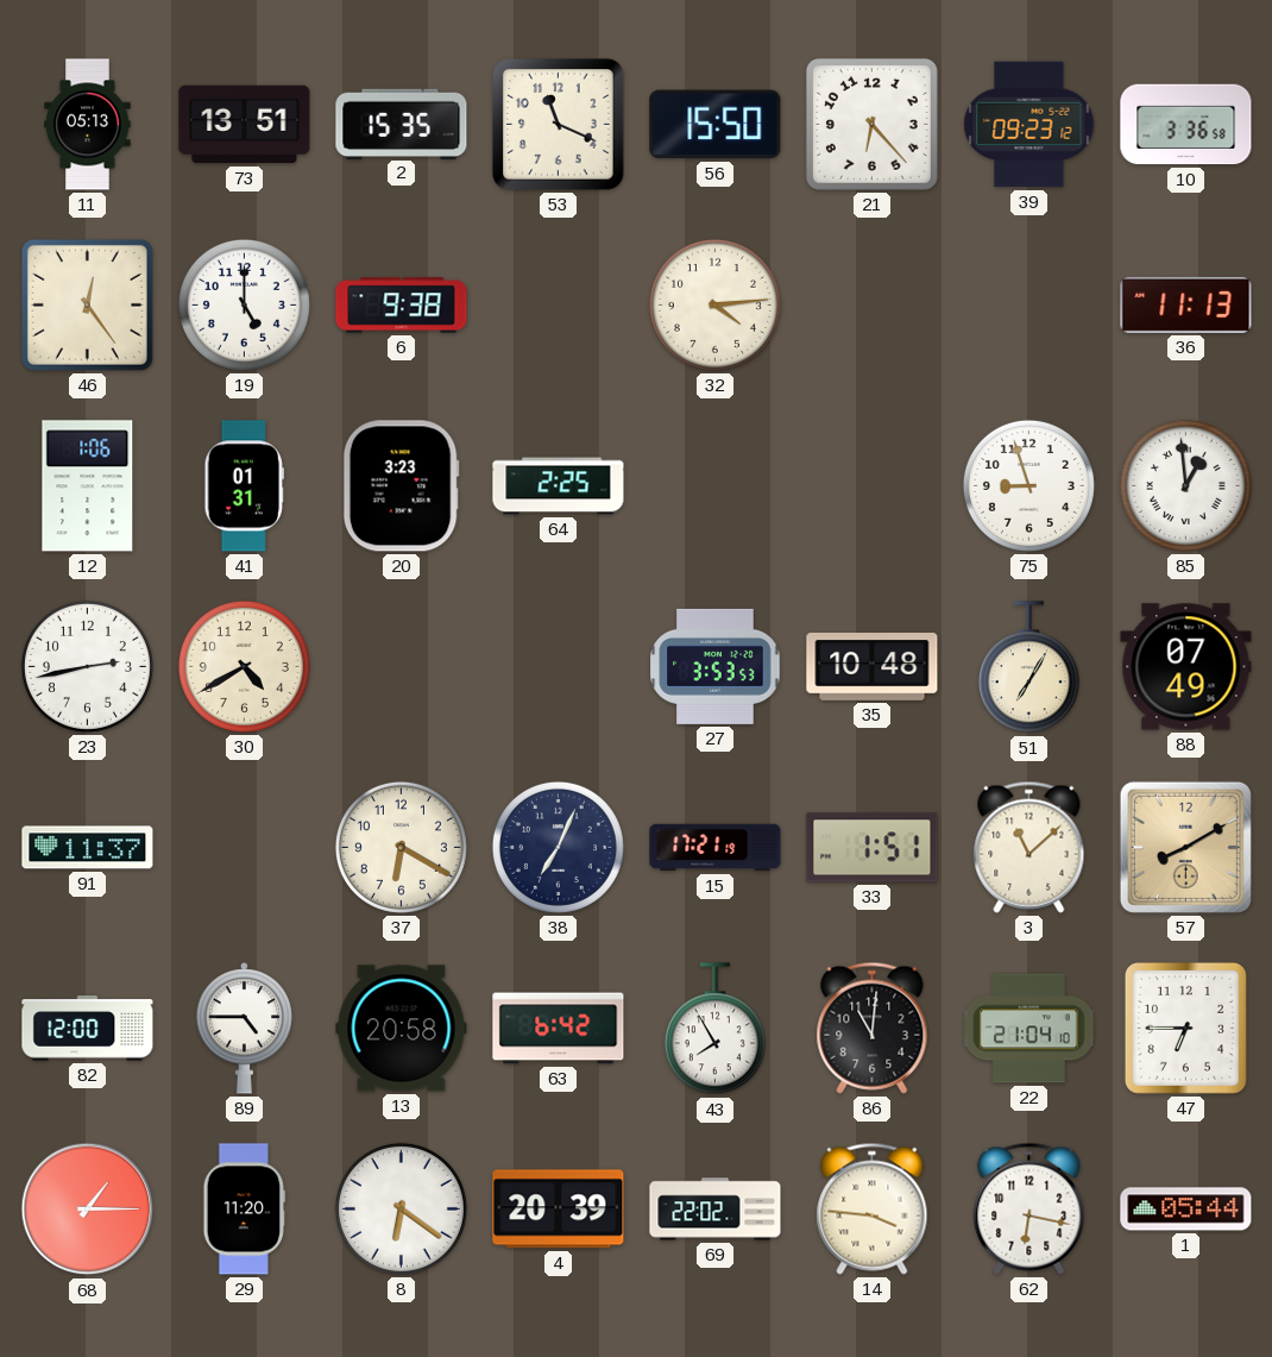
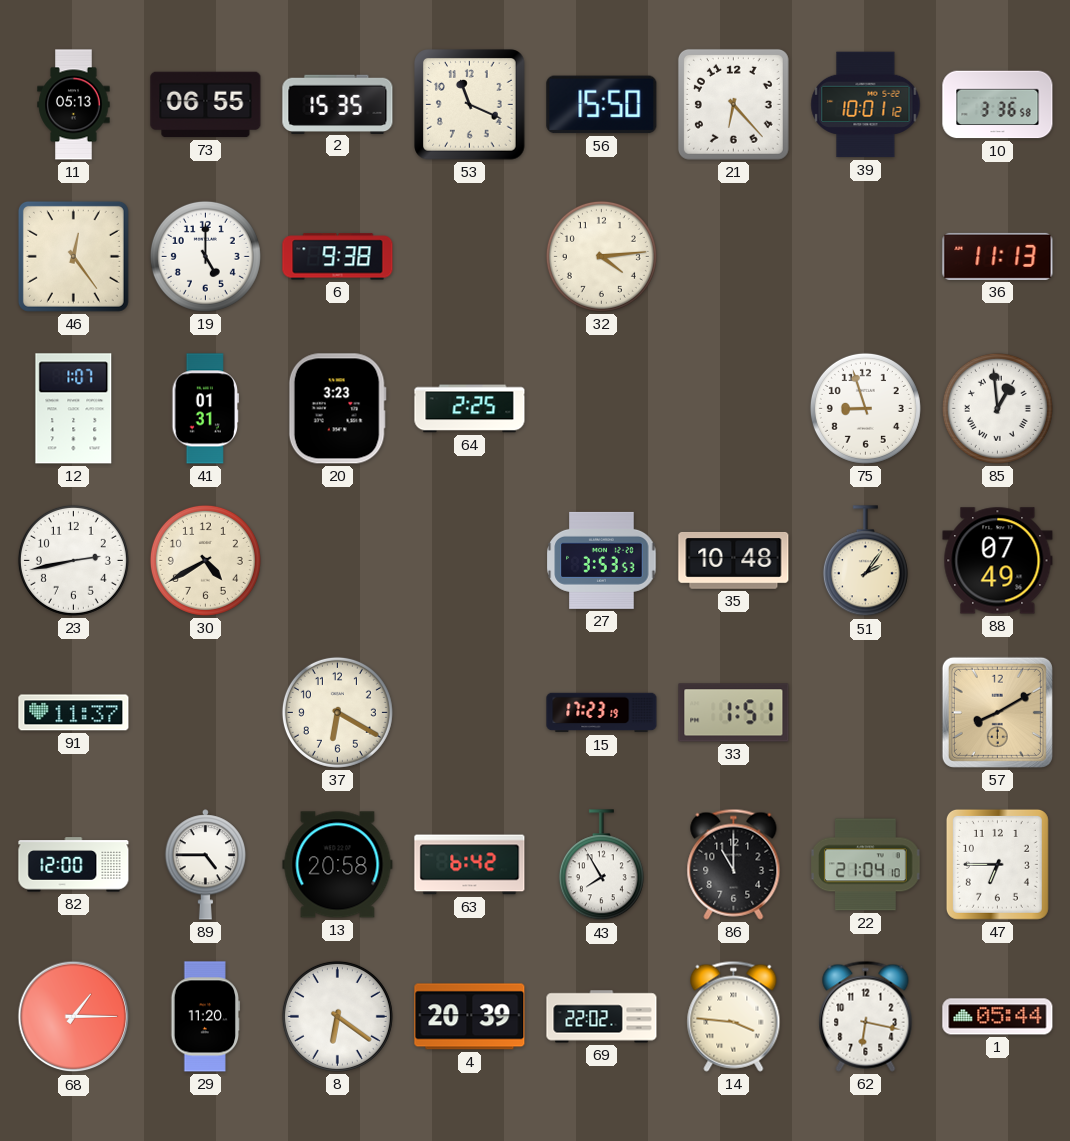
73: 13:51 -> 06:55
39: 09:23 -> 10:01
12: 1:06 -> 1:07
51: 7:05 -> 2:06
38: 7:04 -> none
15: 17:21 -> 17:23
3: 11:08 -> none
86: 11:01 -> 11:00
